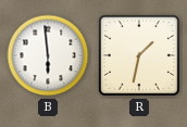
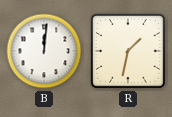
B: 5:59 -> 12:01
